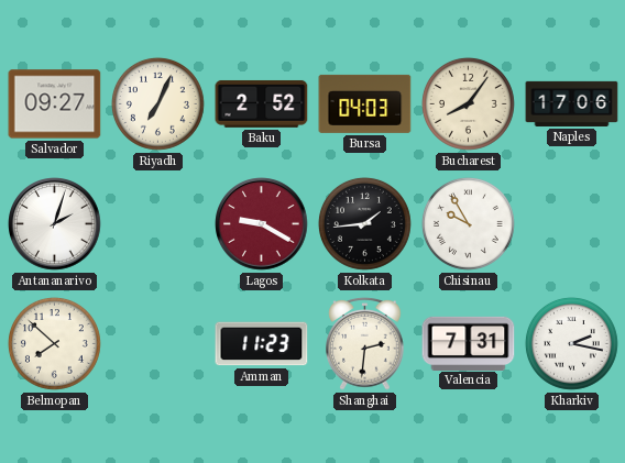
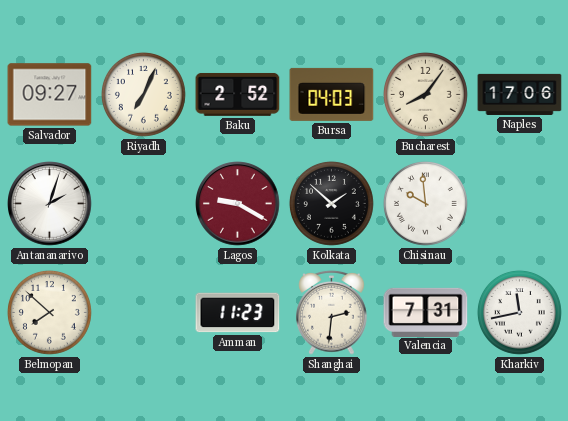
Kolkata: 1:44 -> 1:52
Chisinau: 9:55 -> 9:59
Kharkiv: 2:17 -> 11:43
